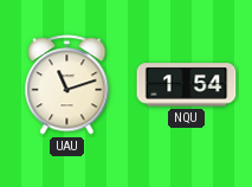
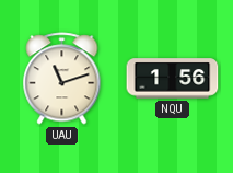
NQU: 1:54 -> 1:56
